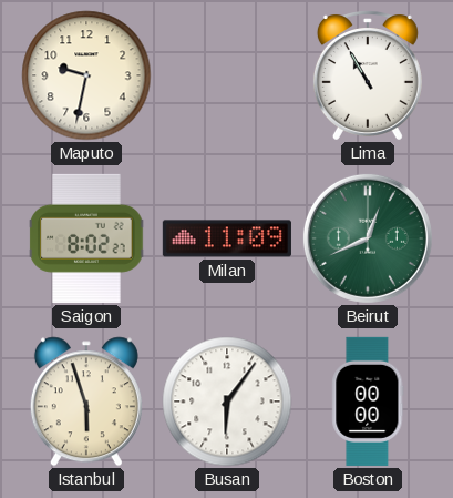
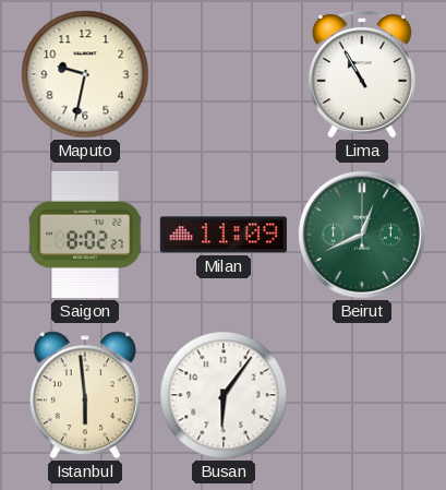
Istanbul: 5:57 -> 5:59
Boston: 00:00 -> none
